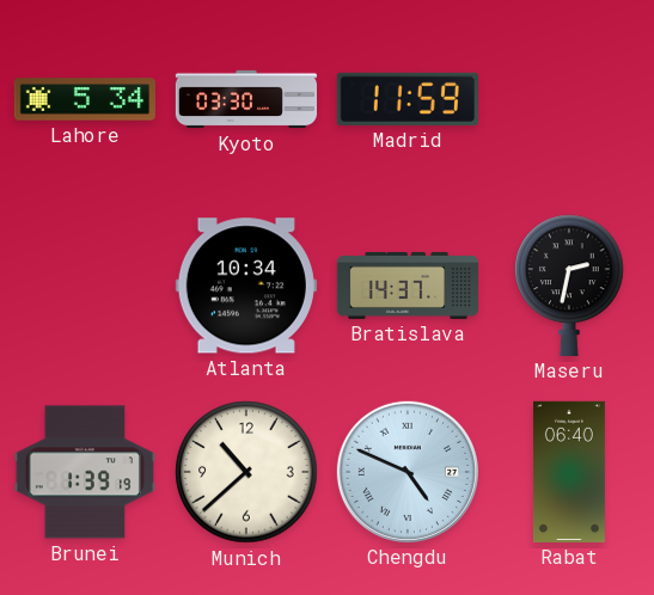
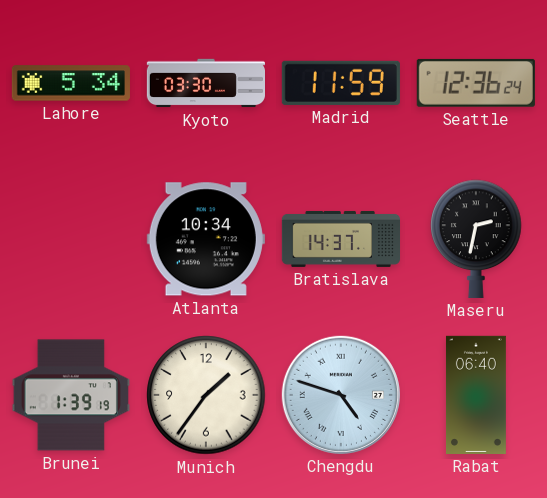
Seattle: none -> 12:36
Munich: 10:38 -> 1:36
Chengdu: 4:49 -> 4:48
